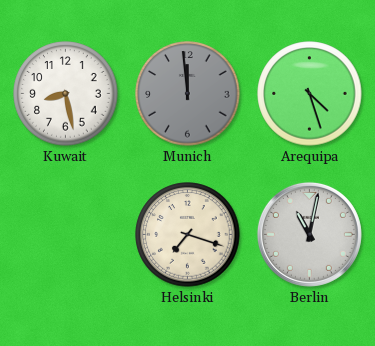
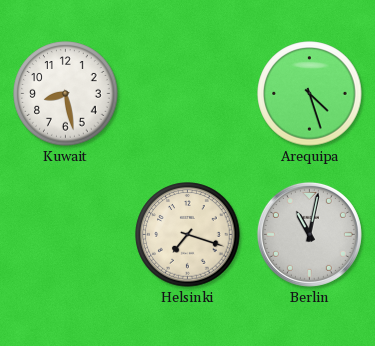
Munich: 11:59 -> none
